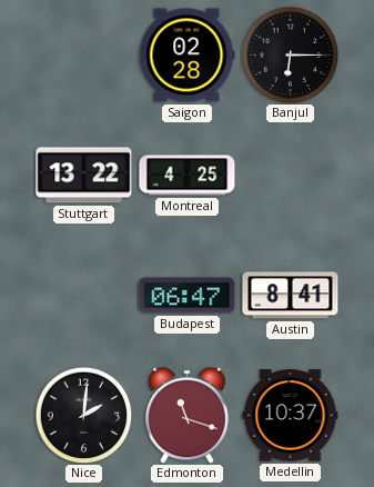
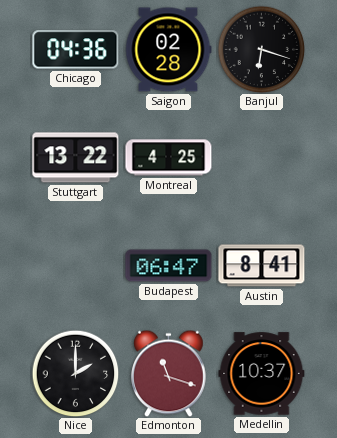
Chicago: none -> 04:36
Banjul: 6:15 -> 6:18
Nice: 2:01 -> 2:00
